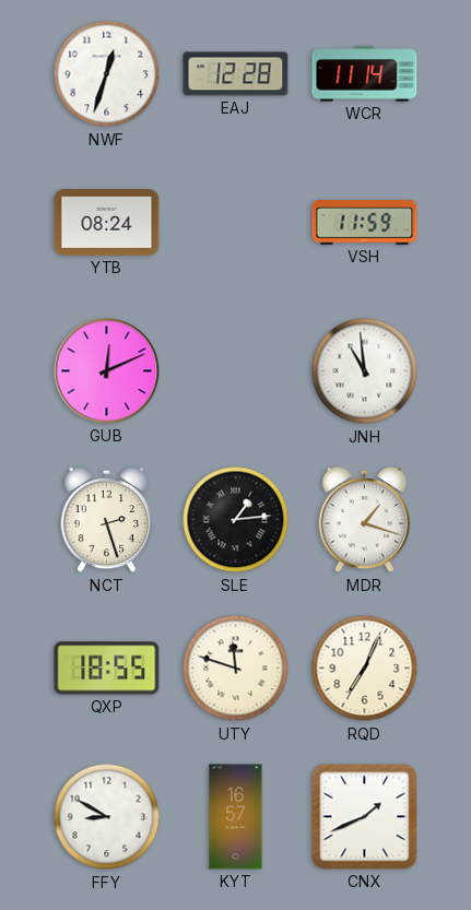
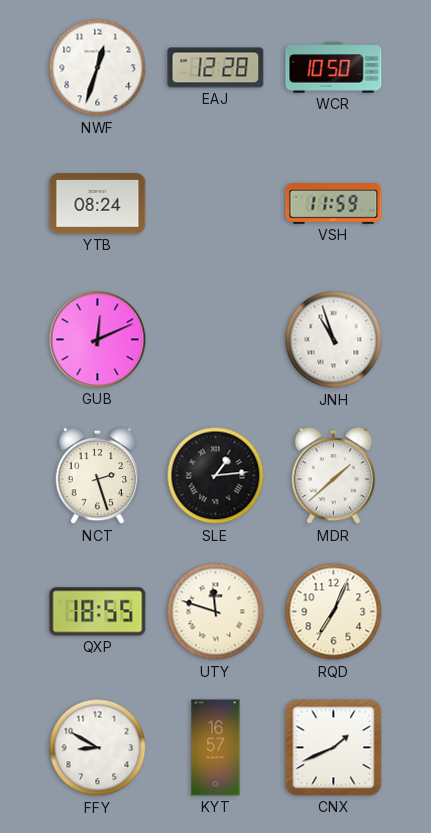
WCR: 11:14 -> 10:50
JNH: 10:59 -> 10:57
MDR: 1:18 -> 1:38
